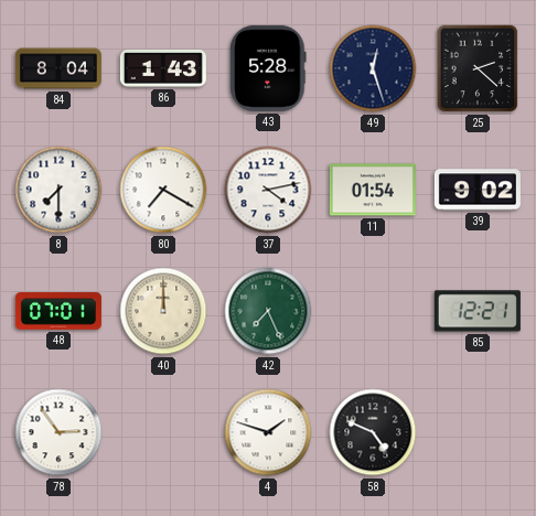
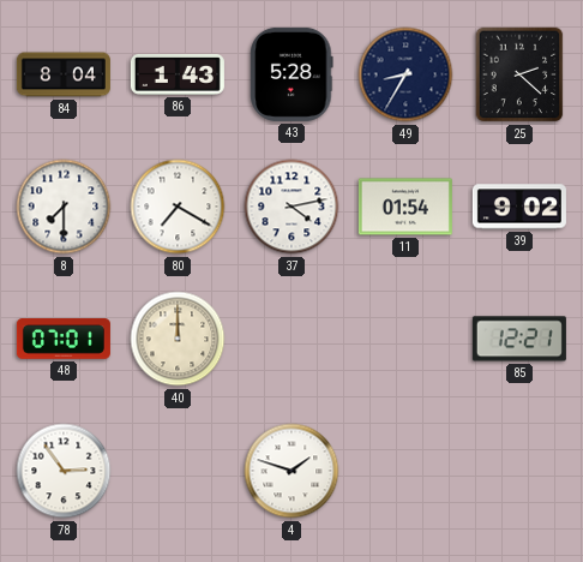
49: 12:27 -> 8:35
42: 7:26 -> none
58: 4:49 -> none
